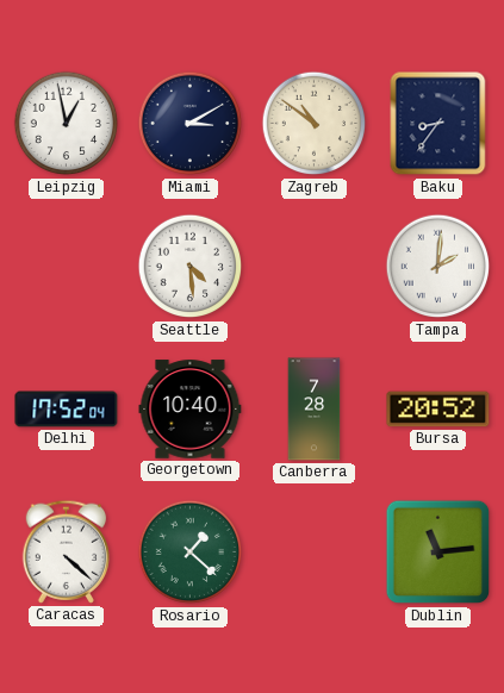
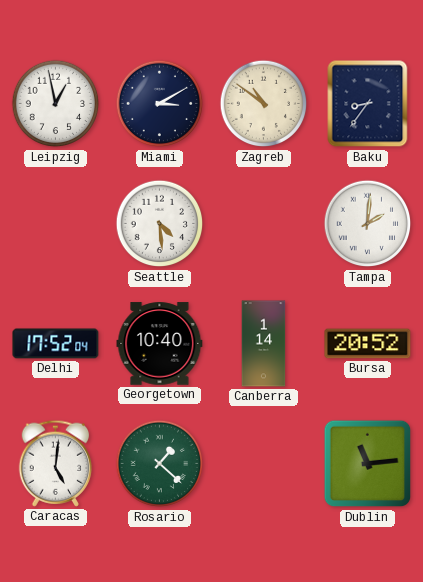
Canberra: 7:28 -> 1:14
Caracas: 4:22 -> 5:01
